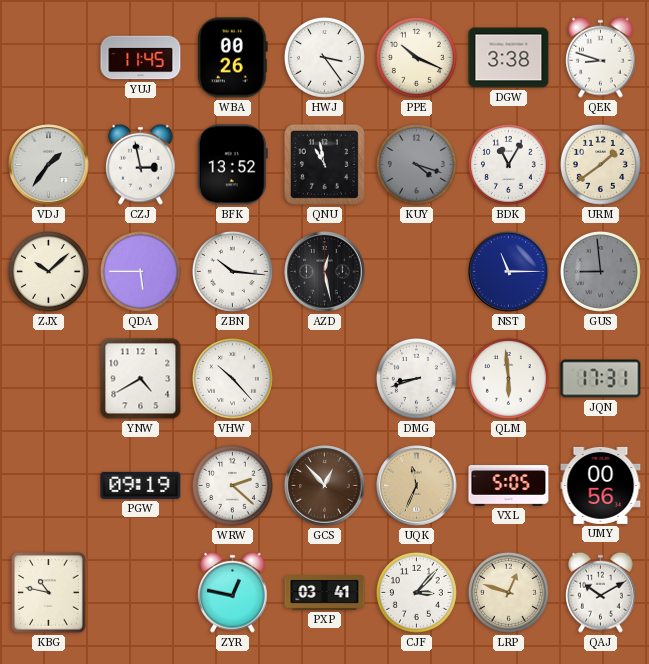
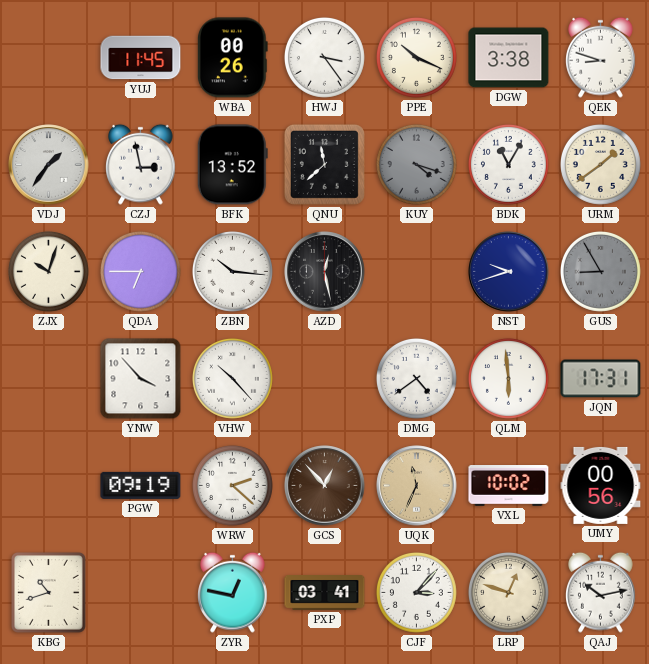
QNU: 10:58 -> 11:38
ZJX: 10:08 -> 10:03
QDA: 5:45 -> 6:45
NST: 11:15 -> 9:42
GUS: 8:59 -> 8:55
YNW: 4:40 -> 3:53
DMG: 8:42 -> 4:39
VXL: 5:05 -> 10:02
KBG: 10:47 -> 10:42
QAJ: 10:10 -> 10:13
